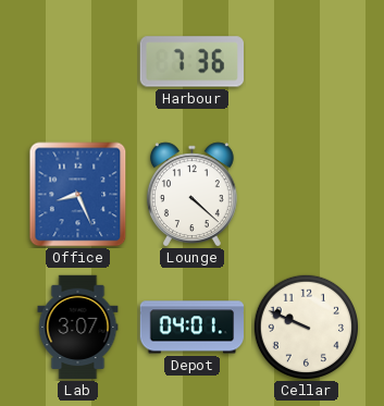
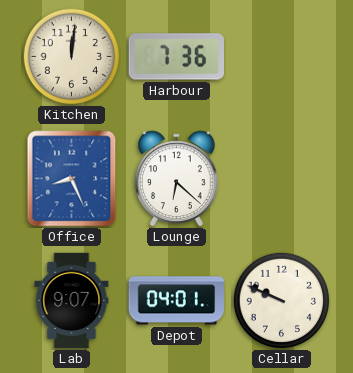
Kitchen: none -> 12:01
Lounge: 4:22 -> 6:22
Lab: 3:07 -> 9:07
